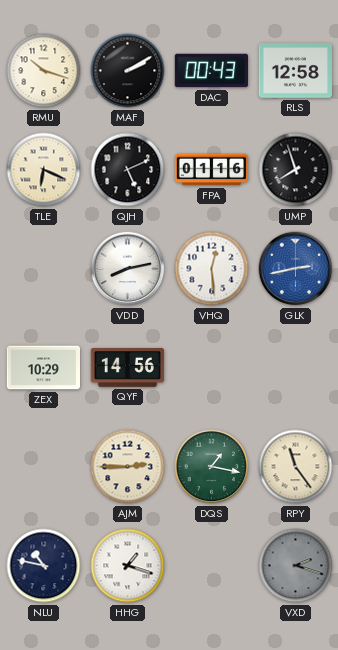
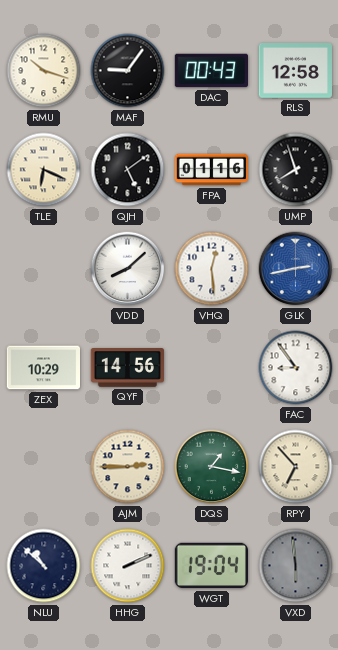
MAF: 2:10 -> 9:06
QJH: 5:11 -> 5:09
VDD: 8:13 -> 8:08
FAC: none -> 8:54
RPY: 11:24 -> 6:53
NLU: 10:47 -> 10:52
HHG: 1:18 -> 2:11
WGT: none -> 19:04
VXD: 2:18 -> 5:59
